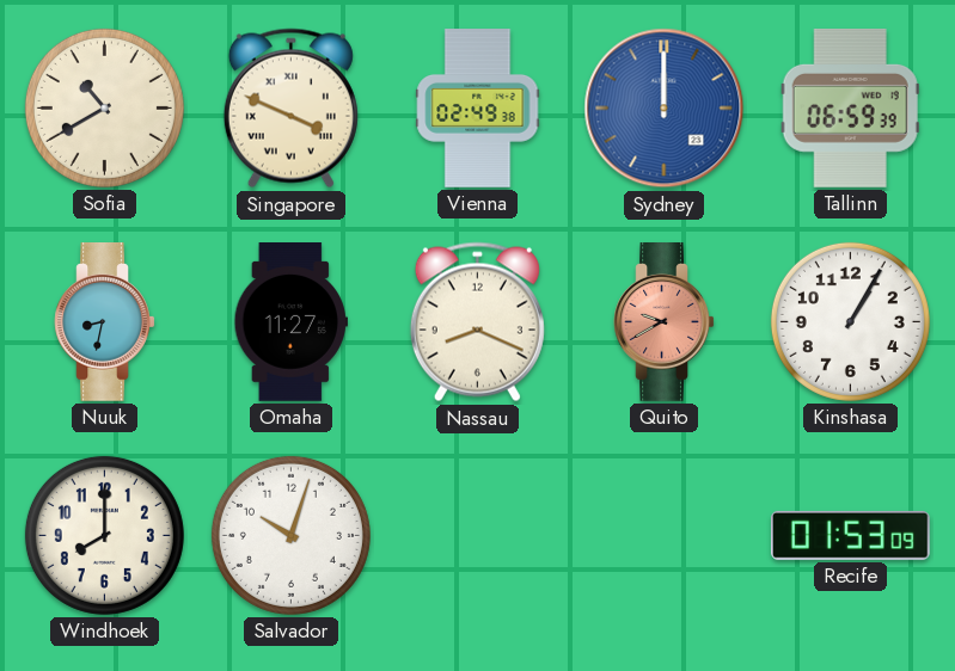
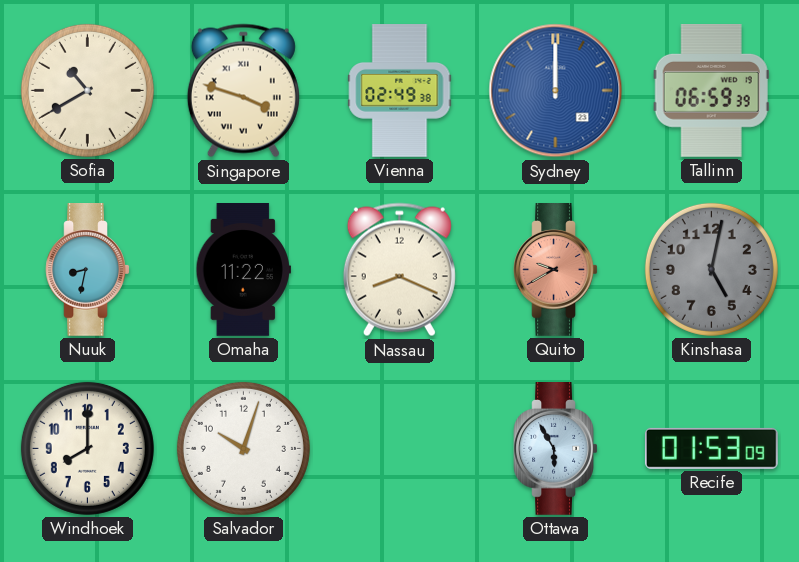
Singapore: 3:49 -> 3:48
Omaha: 11:27 -> 11:22
Kinshasa: 1:05 -> 5:02
Kinshasa dial: white -> grey
Ottawa: none -> 5:55
